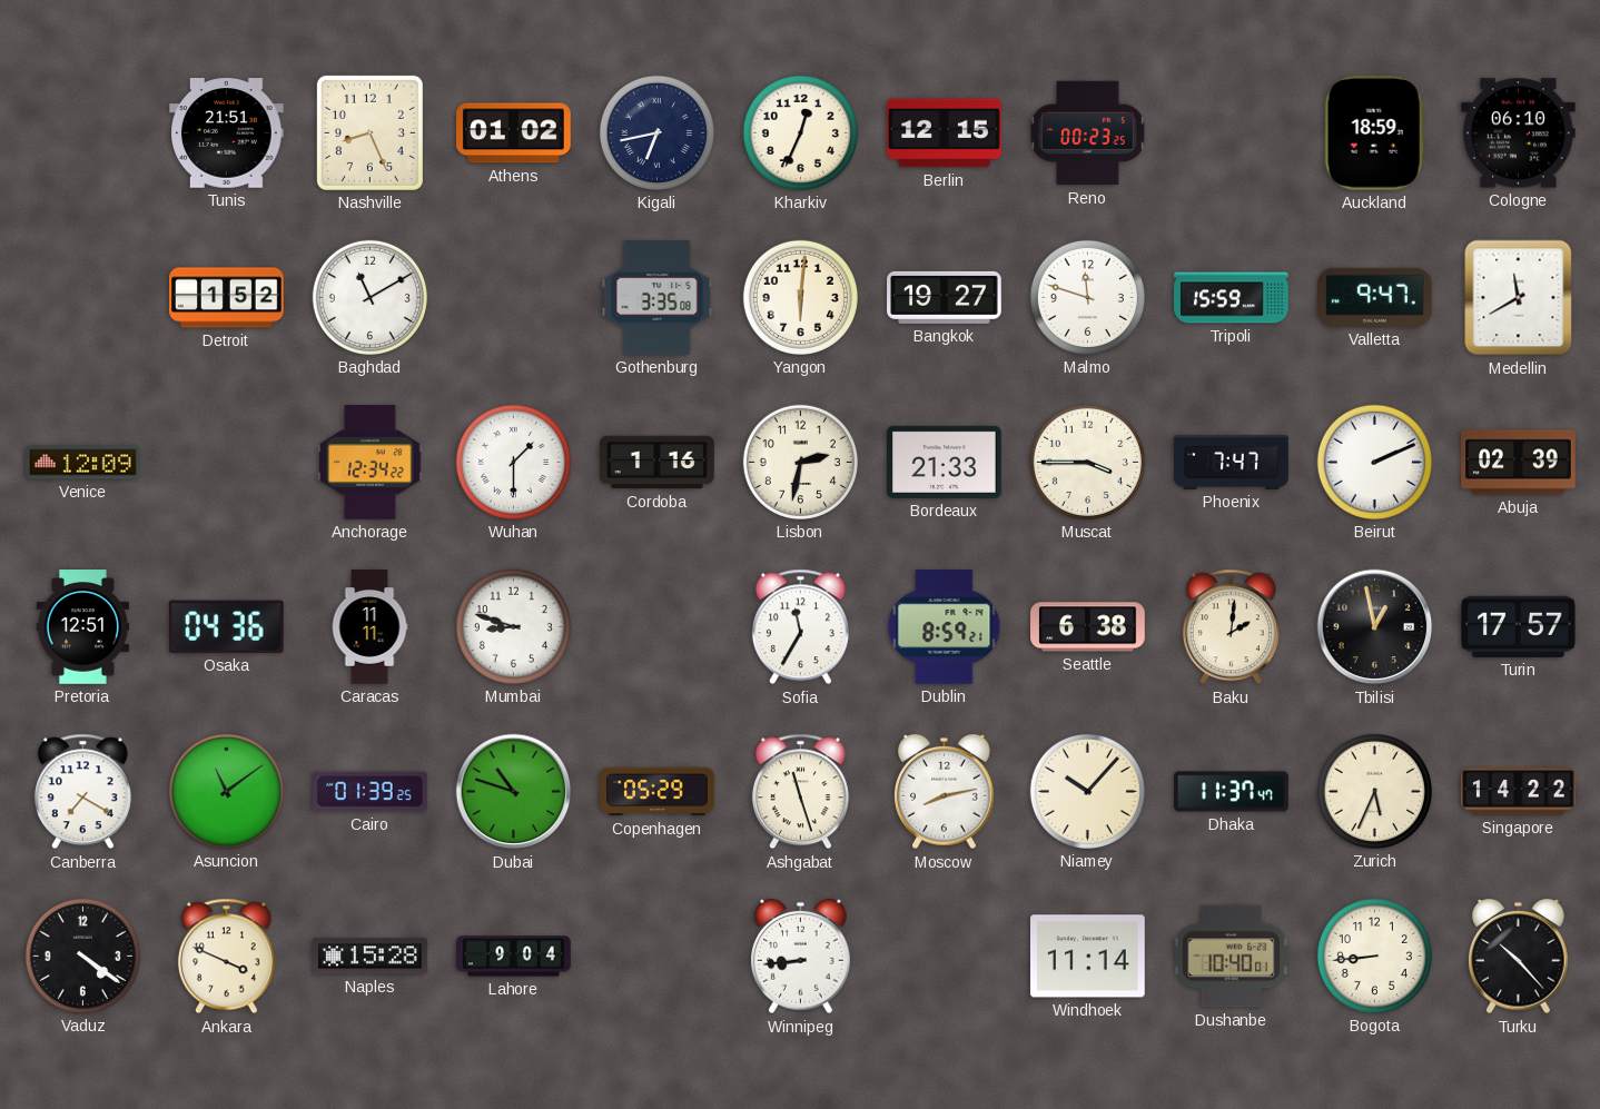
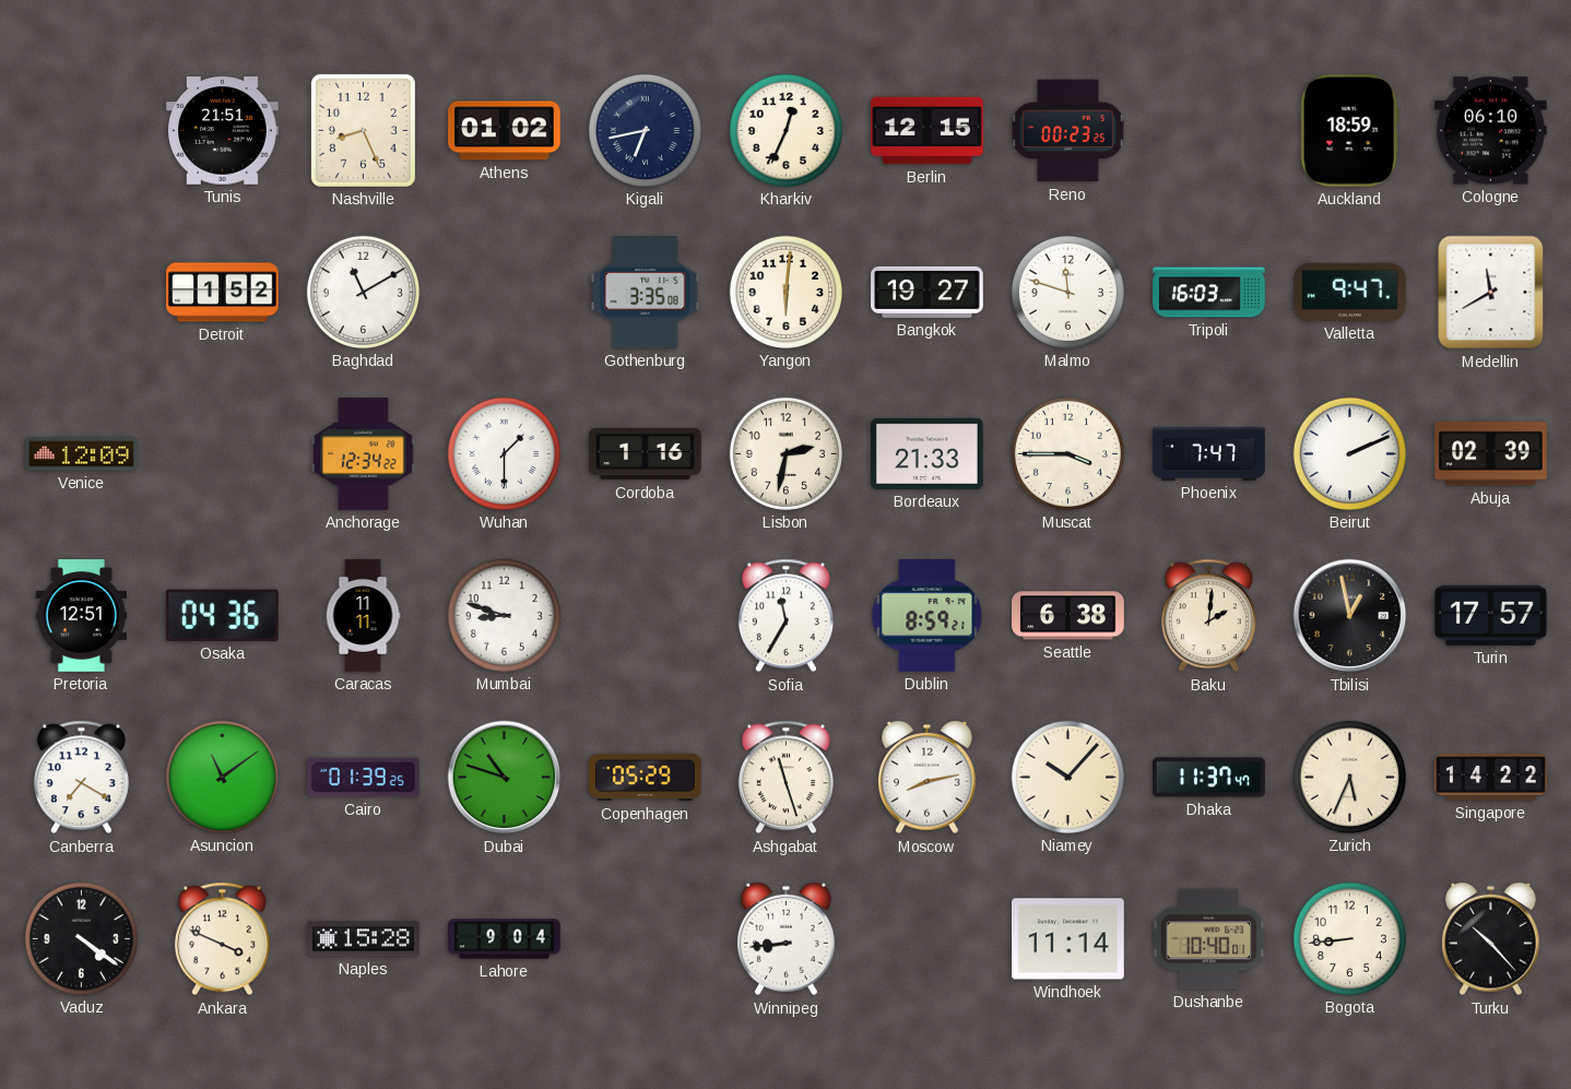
Tripoli: 15:59 -> 16:03
